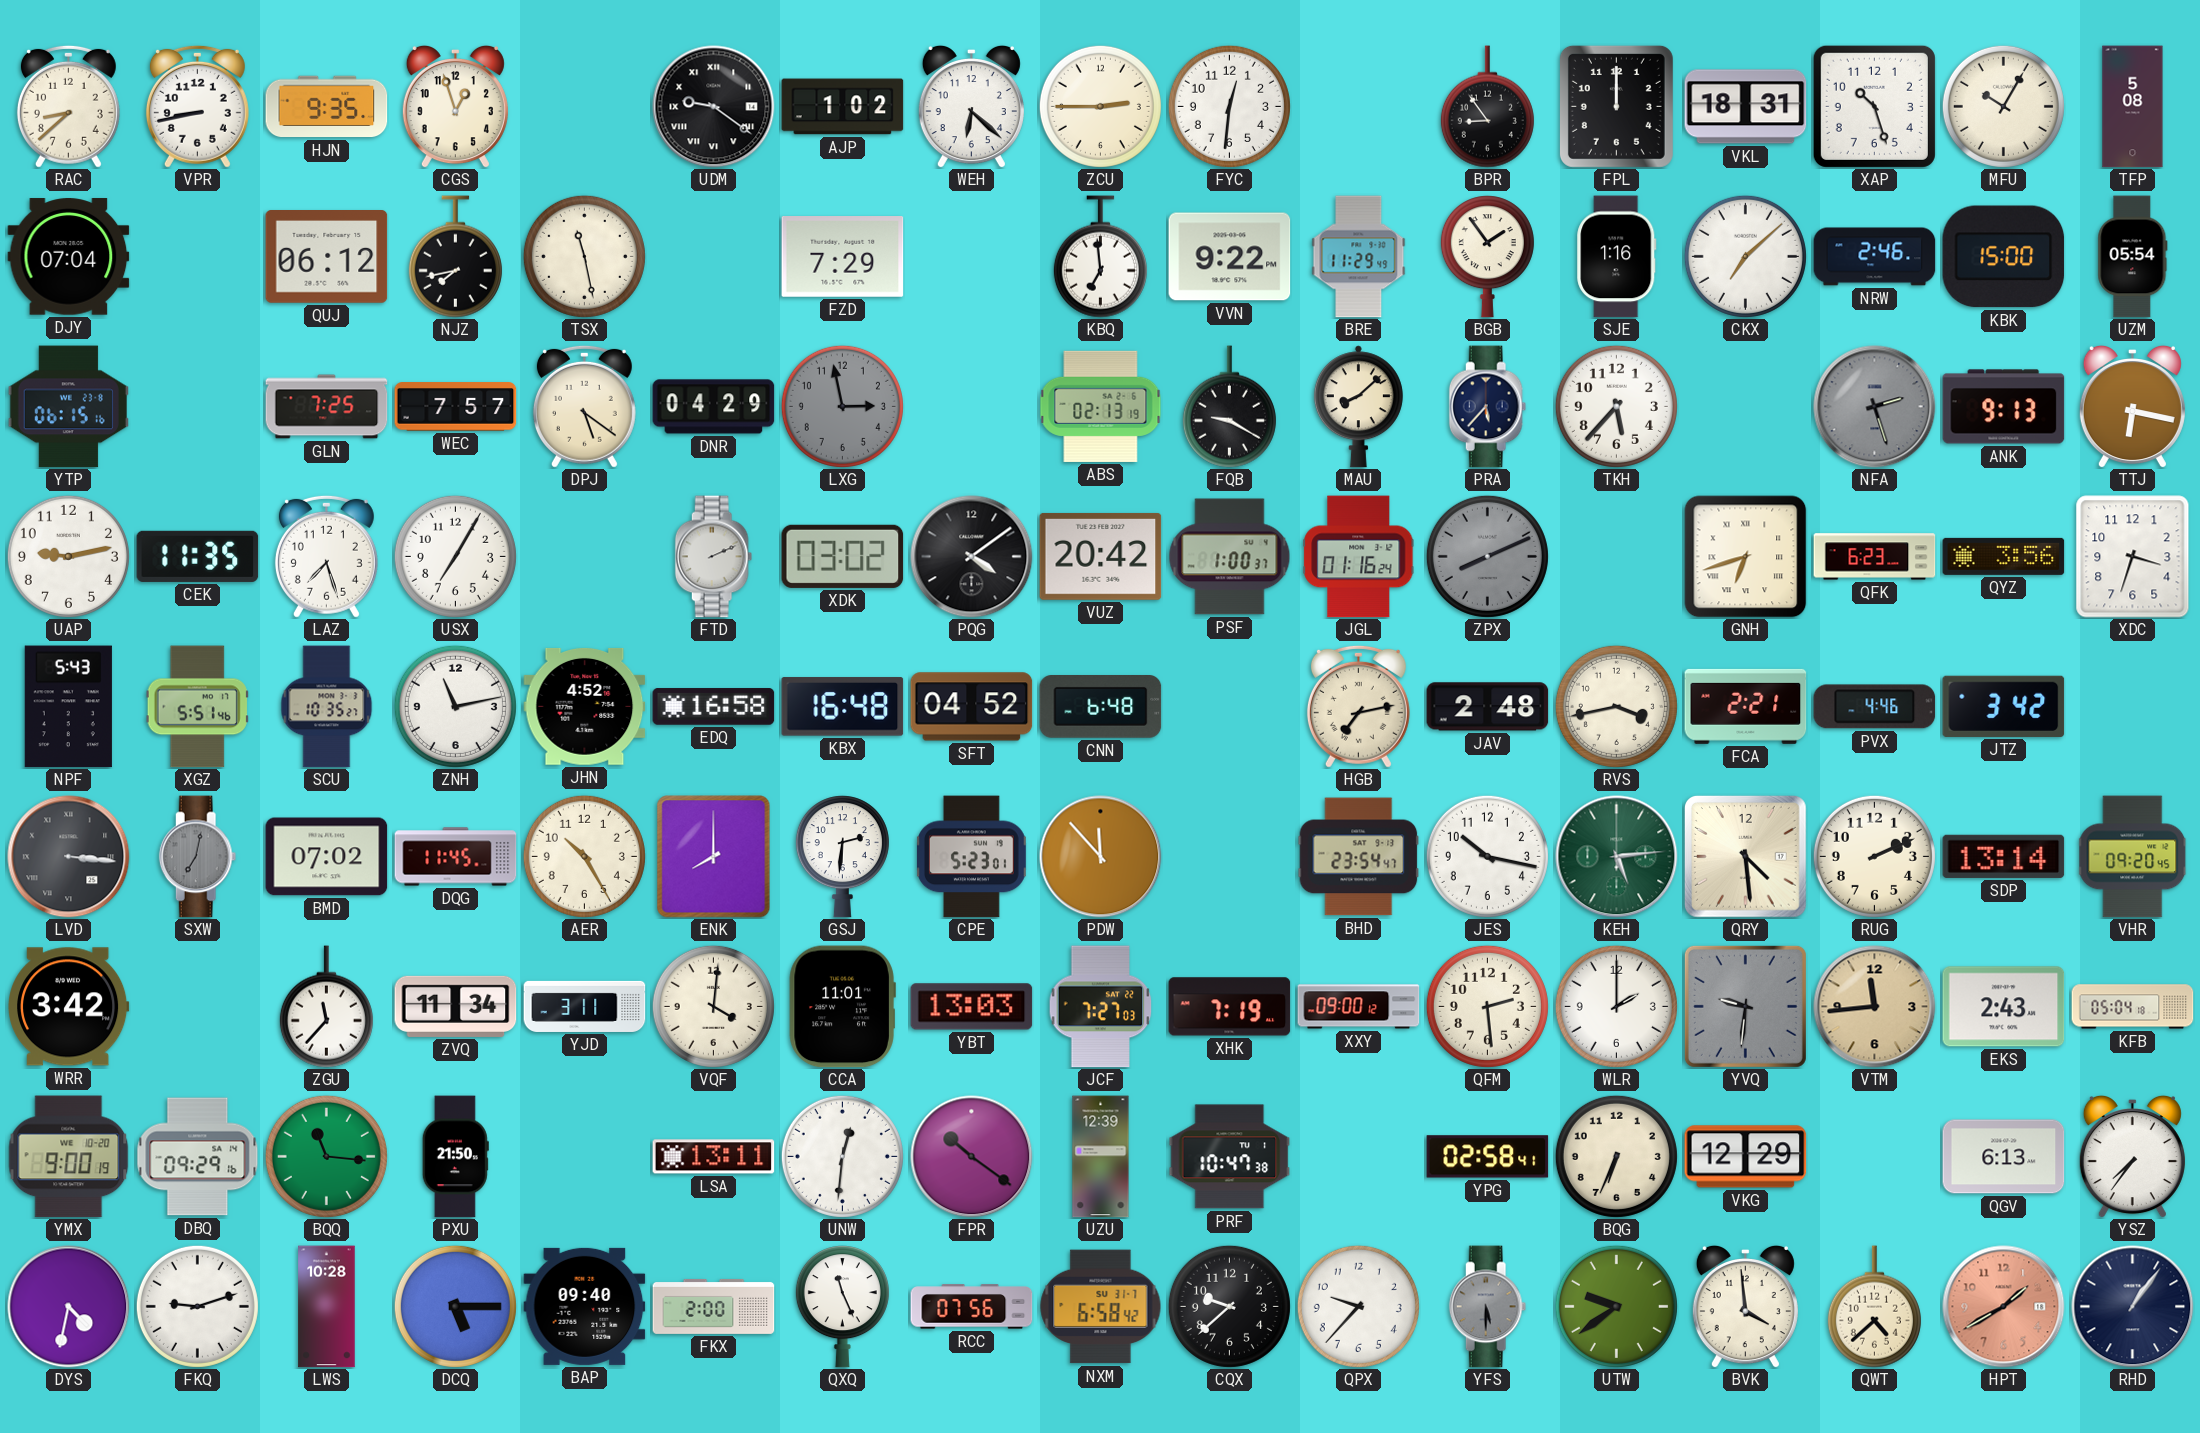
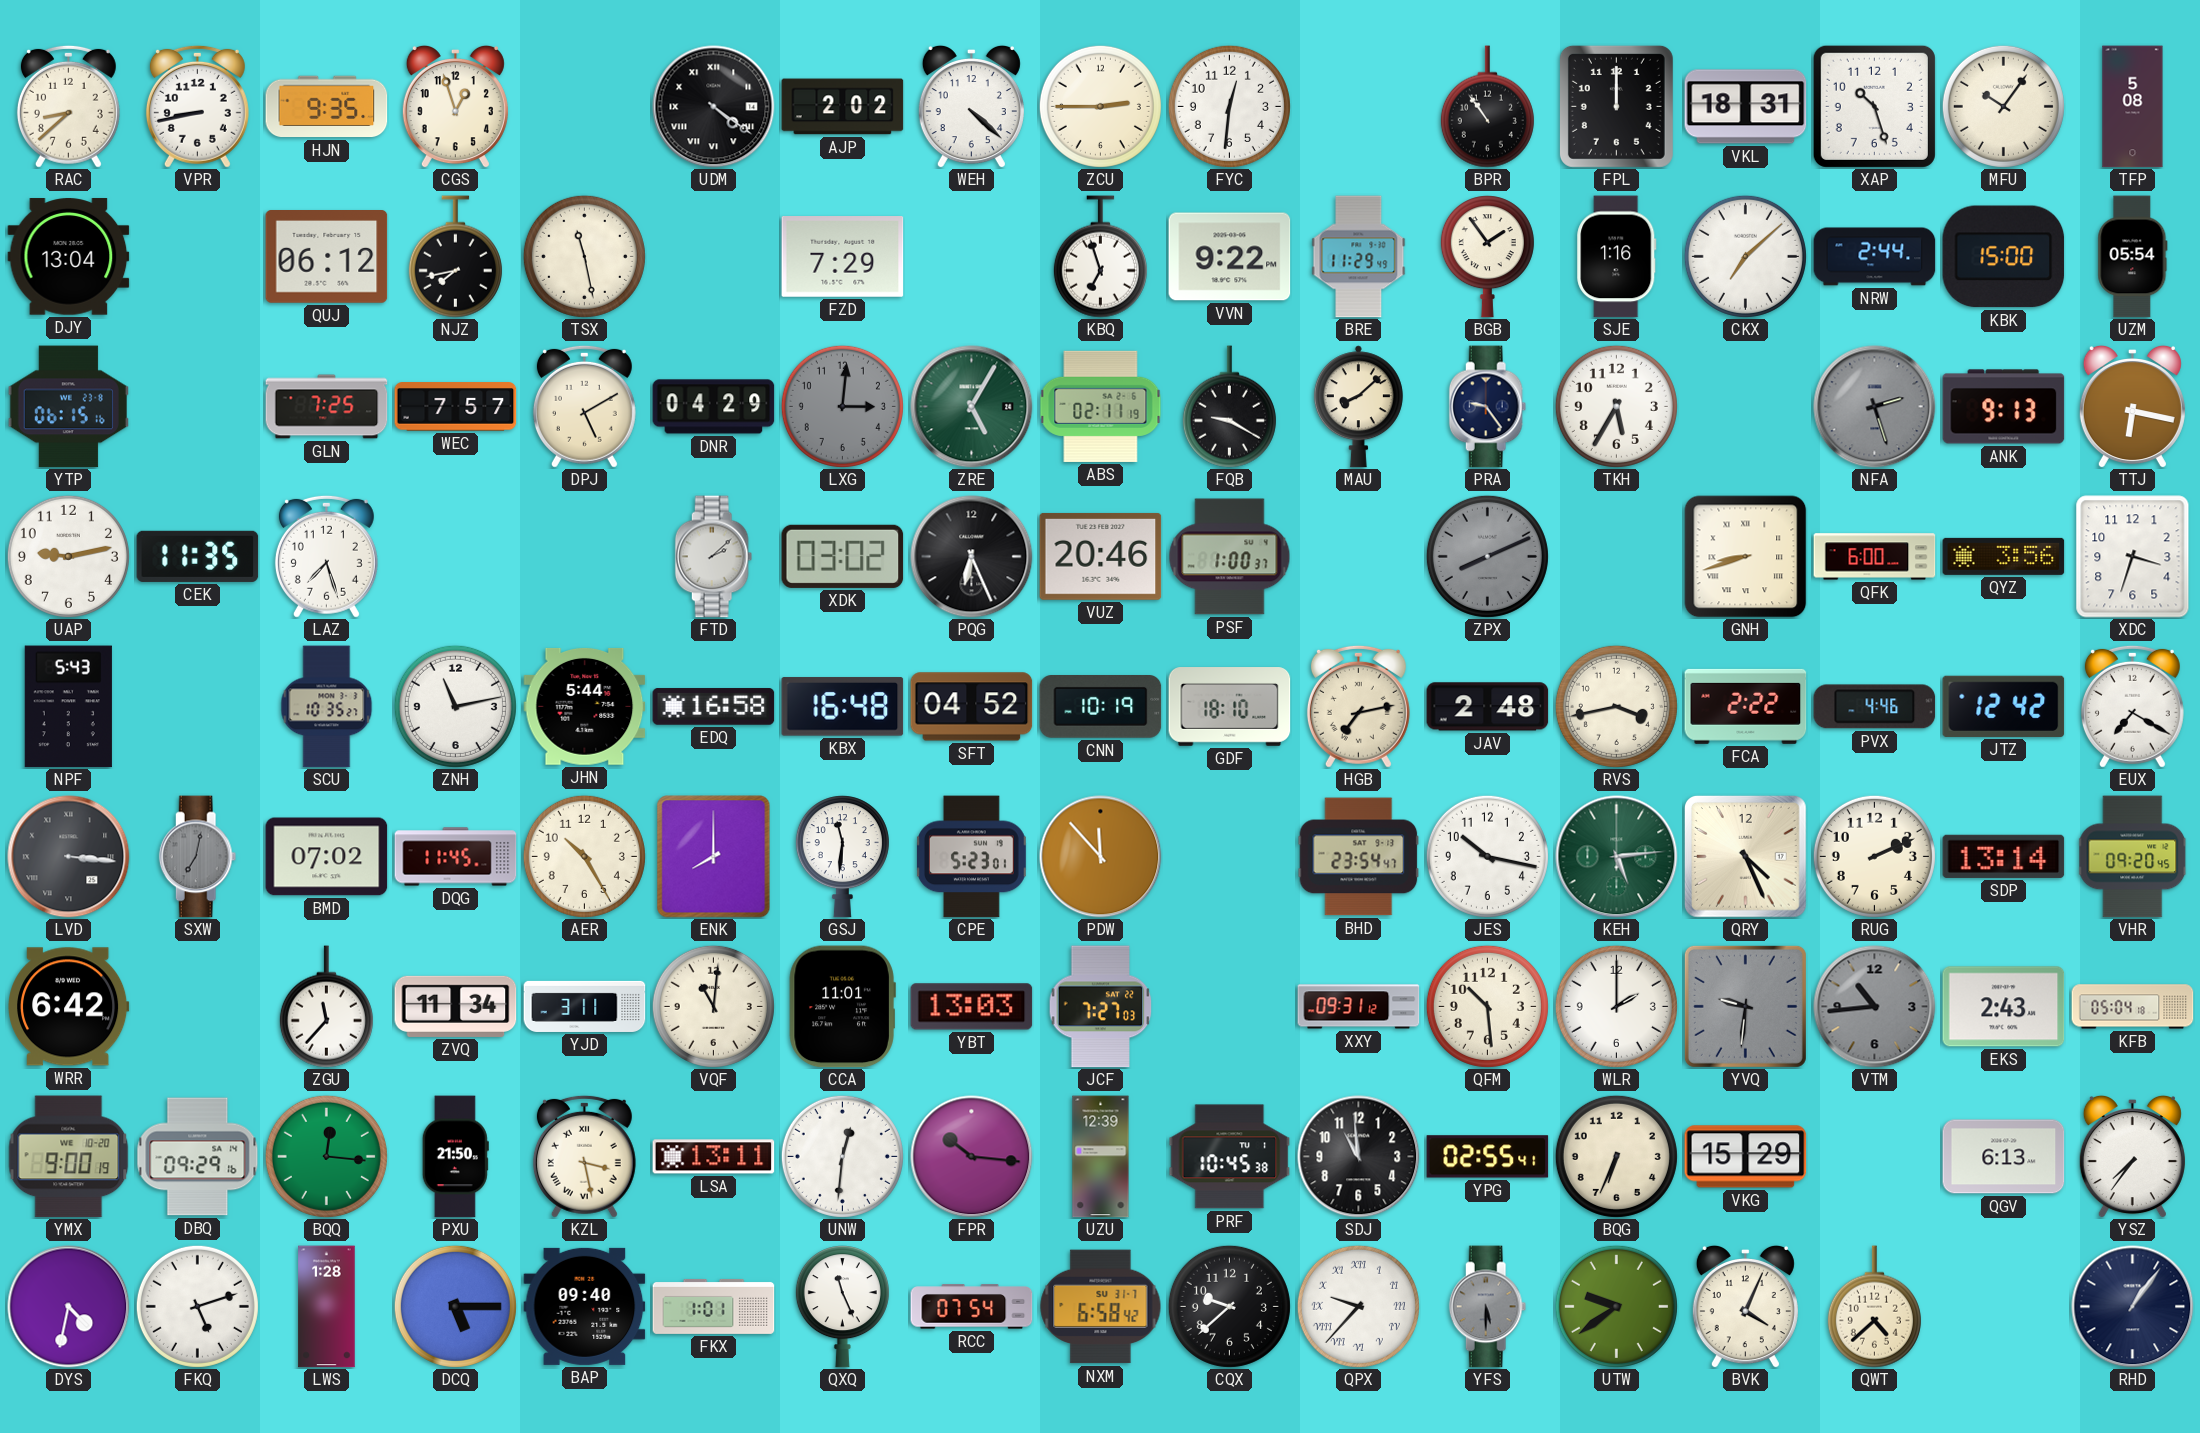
UDM: 9:21 -> 4:21
AJP: 1:02 -> 2:02
WEH: 6:22 -> 4:22
BPR: 8:54 -> 10:54
MFU: 10:05 -> 10:06
DJY: 07:04 -> 13:04
KBQ: 6:59 -> 6:57
NRW: 2:46 -> 2:44
DPJ: 5:21 -> 5:10
LXG: 2:58 -> 3:01
ZRE: none -> 5:05
ABS: 02:13 -> 02:11
PRA: 5:37 -> 9:24
TKH: 5:37 -> 5:35
USX: 7:05 -> none
FTD: 2:11 -> 2:08
PQG: 4:09 -> 6:26
VUZ: 20:42 -> 20:46
JGL: 01:16 -> none
GNH: 6:42 -> 8:42
QFK: 6:23 -> 6:00
XGZ: 5:51 -> none
JHN: 4:52 -> 5:44
CNN: 6:48 -> 10:19
GDF: none -> 18:10
FCA: 2:21 -> 2:22
JTZ: 3:42 -> 12:42
EUX: none -> 7:20
GSJ: 2:31 -> 11:31
QRY: 4:29 -> 4:26
WRR: 3:42 -> 6:42
VQF: 4:01 -> 11:01
XHK: 7:19 -> none
XXY: 09:00 -> 09:31
QFM: 2:29 -> 10:29
VTM: 11:44 -> 10:44
VTM dial: champagne -> grey
BQQ: 11:16 -> 12:16
KZL: none -> 3:28
FPR: 10:21 -> 10:16
PRF: 10:47 -> 10:45
SDJ: none -> 10:59
YPG: 02:58 -> 02:55
VKG: 12:29 -> 15:29
FKQ: 9:12 -> 5:12
LWS: 10:28 -> 1:28
FKX: 2:00 -> 1:01
RCC: 07:56 -> 07:54
QPX numerals: Arabic -> Roman
BVK: 3:59 -> 4:04
HPT: 1:40 -> none
